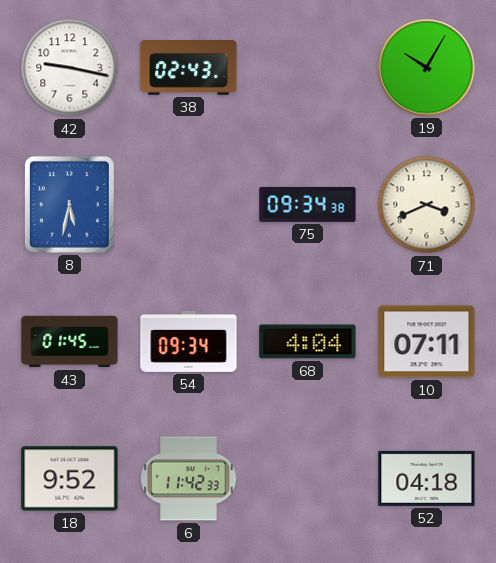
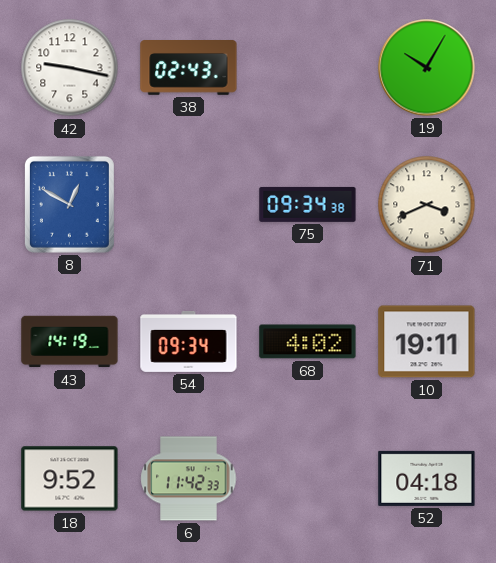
8: 5:32 -> 12:50
43: 01:45 -> 14:19
68: 4:04 -> 4:02
10: 07:11 -> 19:11
